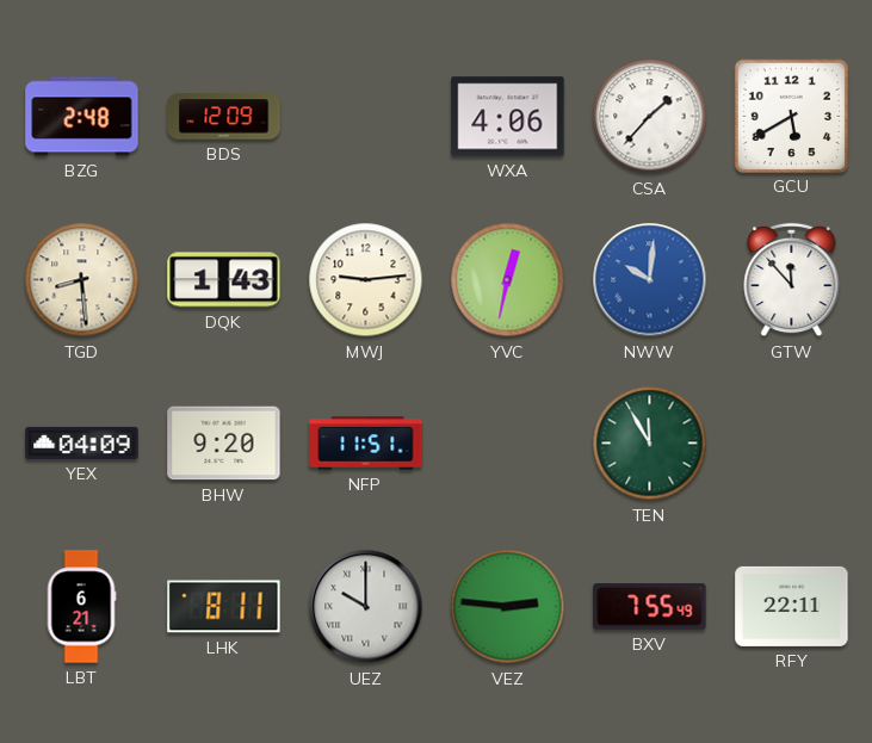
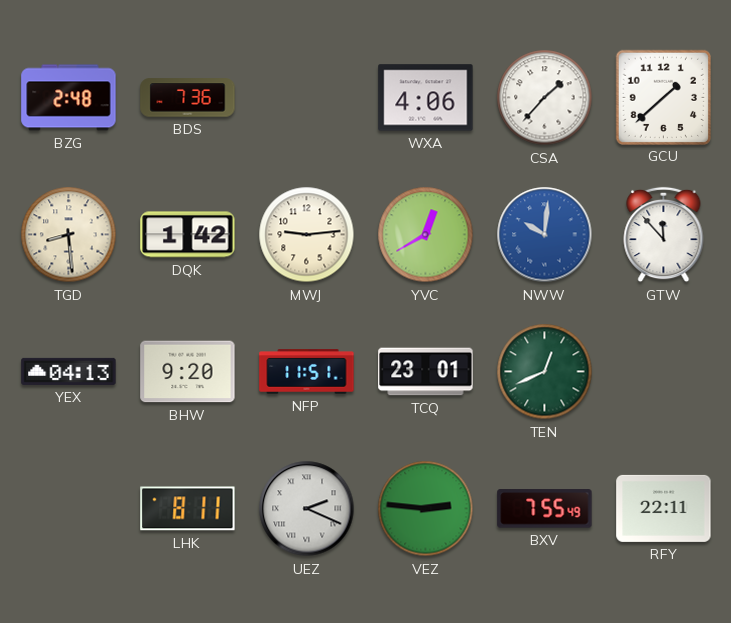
BDS: 12:09 -> 7:36
GCU: 5:40 -> 1:38
DQK: 1:43 -> 1:42
YVC: 12:32 -> 12:40
YEX: 04:09 -> 04:13
TCQ: none -> 23:01
TEN: 11:55 -> 12:41
LBT: 6:21 -> none
UEZ: 10:00 -> 2:19
